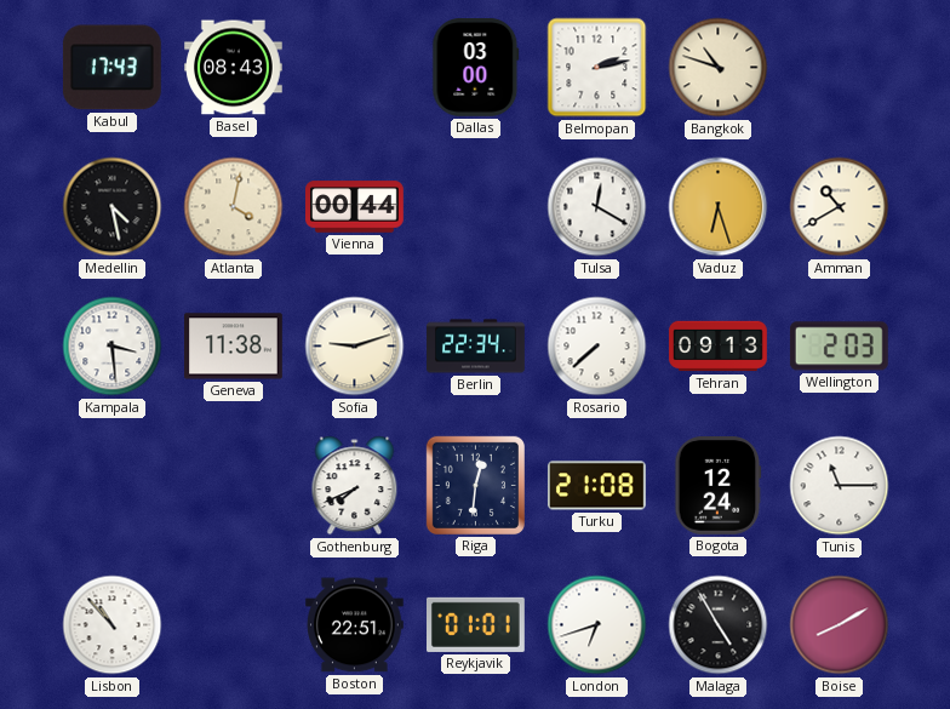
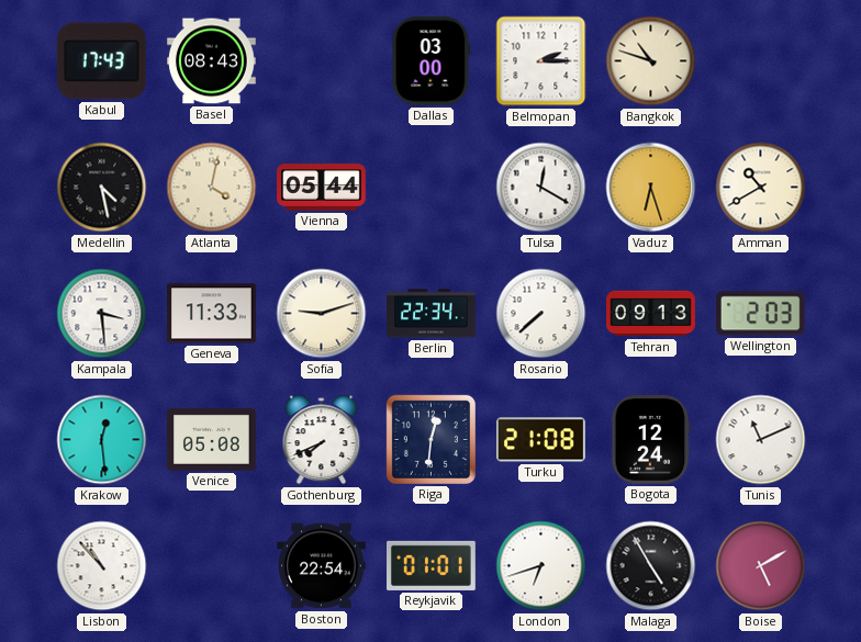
Belmopan: 2:13 -> 2:15
Vienna: 00:44 -> 05:44
Geneva: 11:38 -> 11:33
Krakow: none -> 12:29
Venice: none -> 05:08
Tunis: 11:15 -> 11:11
Boston: 22:51 -> 22:54
Boise: 8:10 -> 5:10
